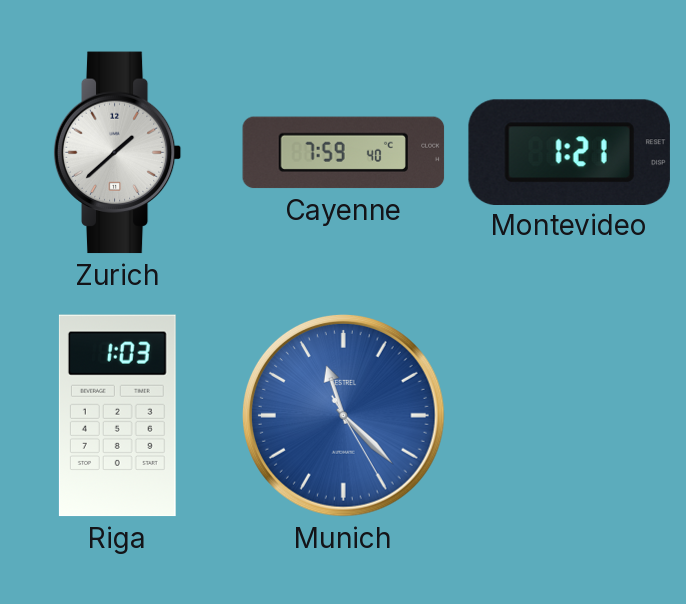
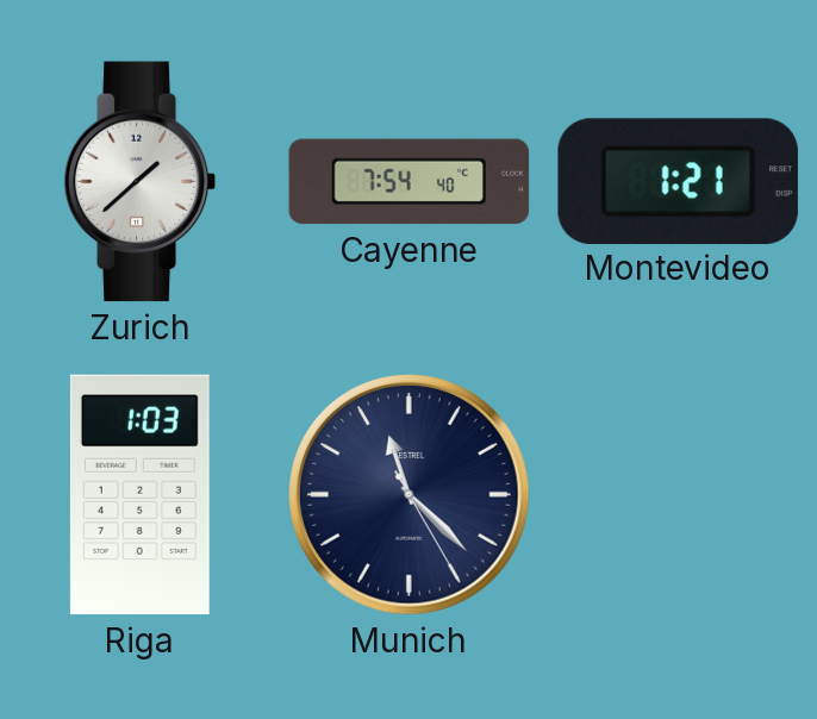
Cayenne: 7:59 -> 7:54
Munich dial: blue -> navy
